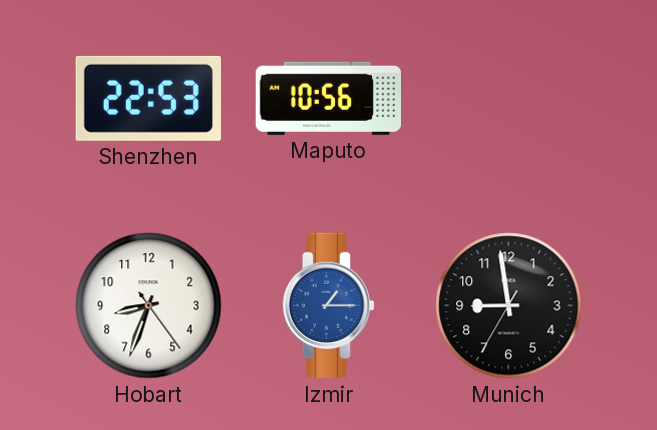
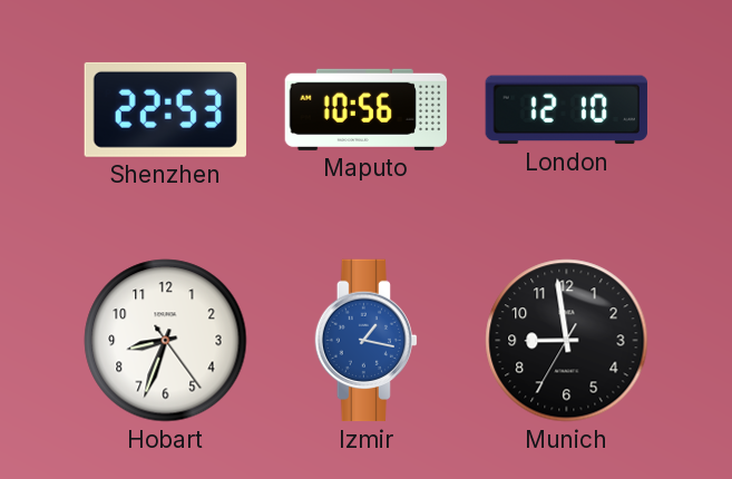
London: none -> 12:10
Izmir: 1:15 -> 1:17
